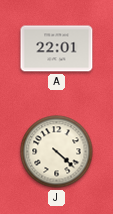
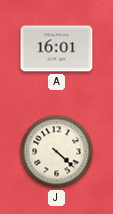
A: 22:01 -> 16:01
